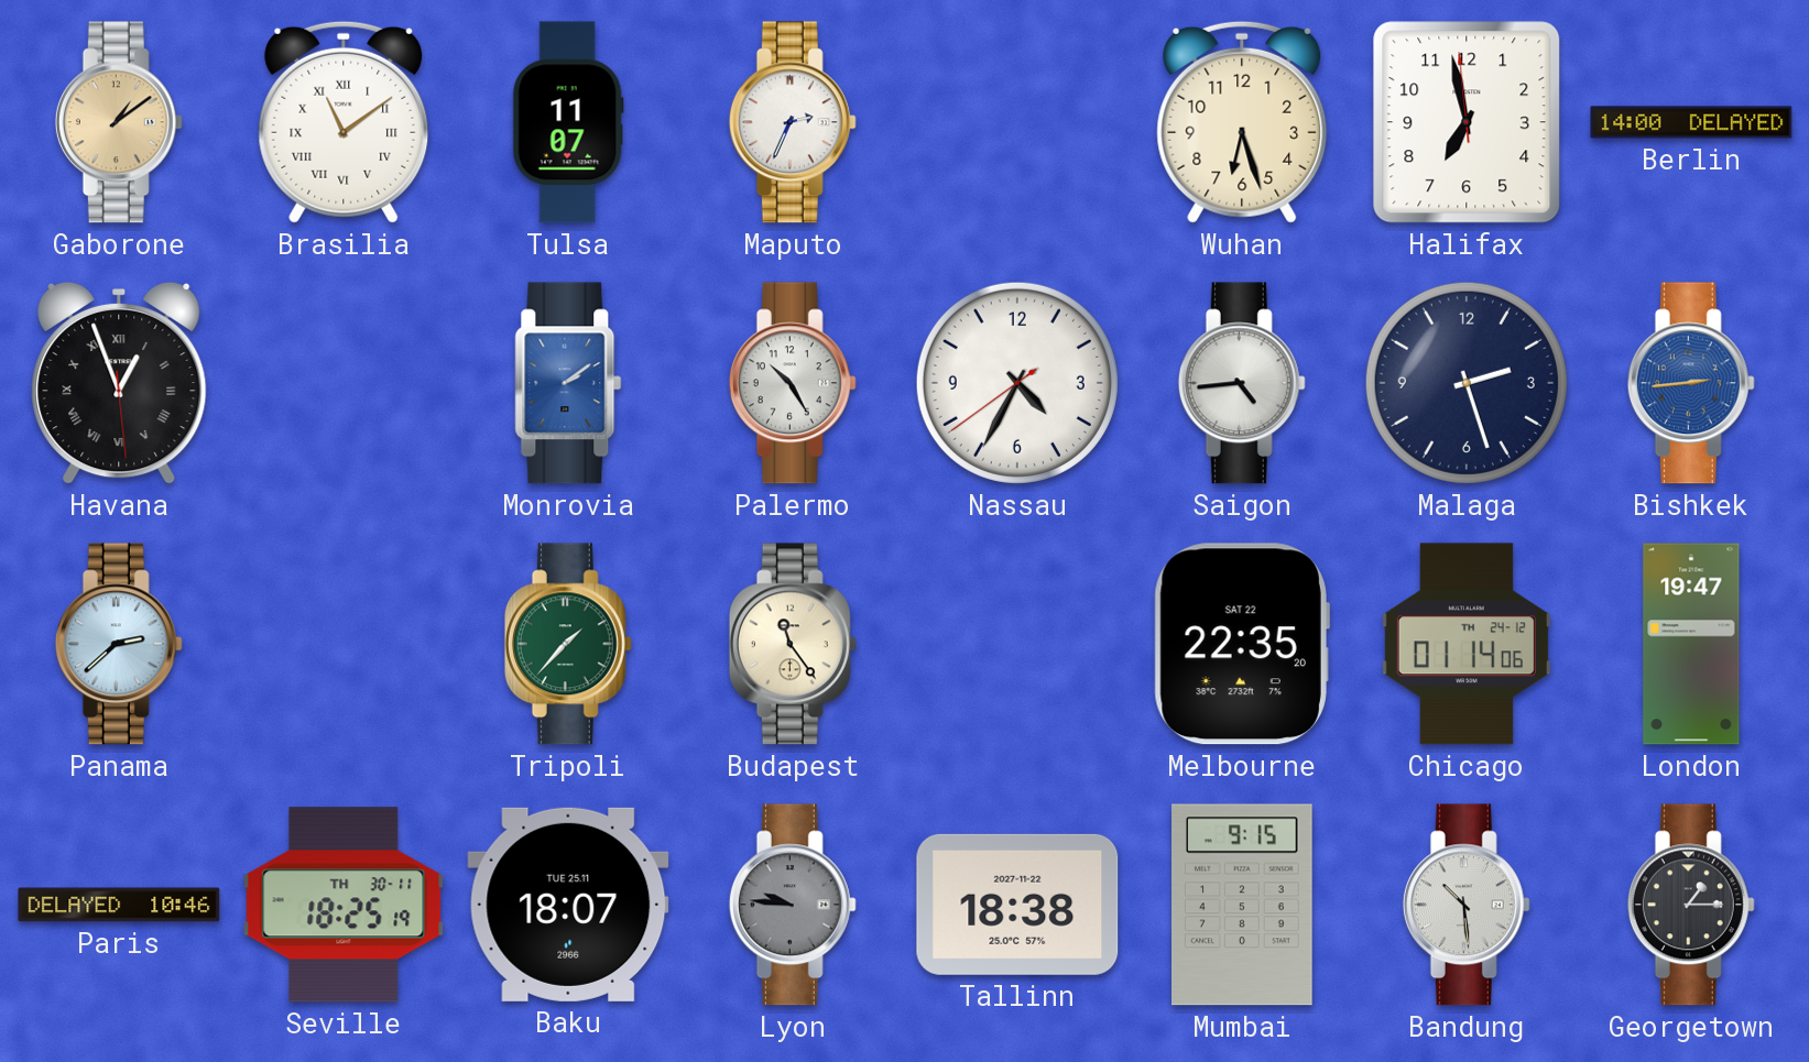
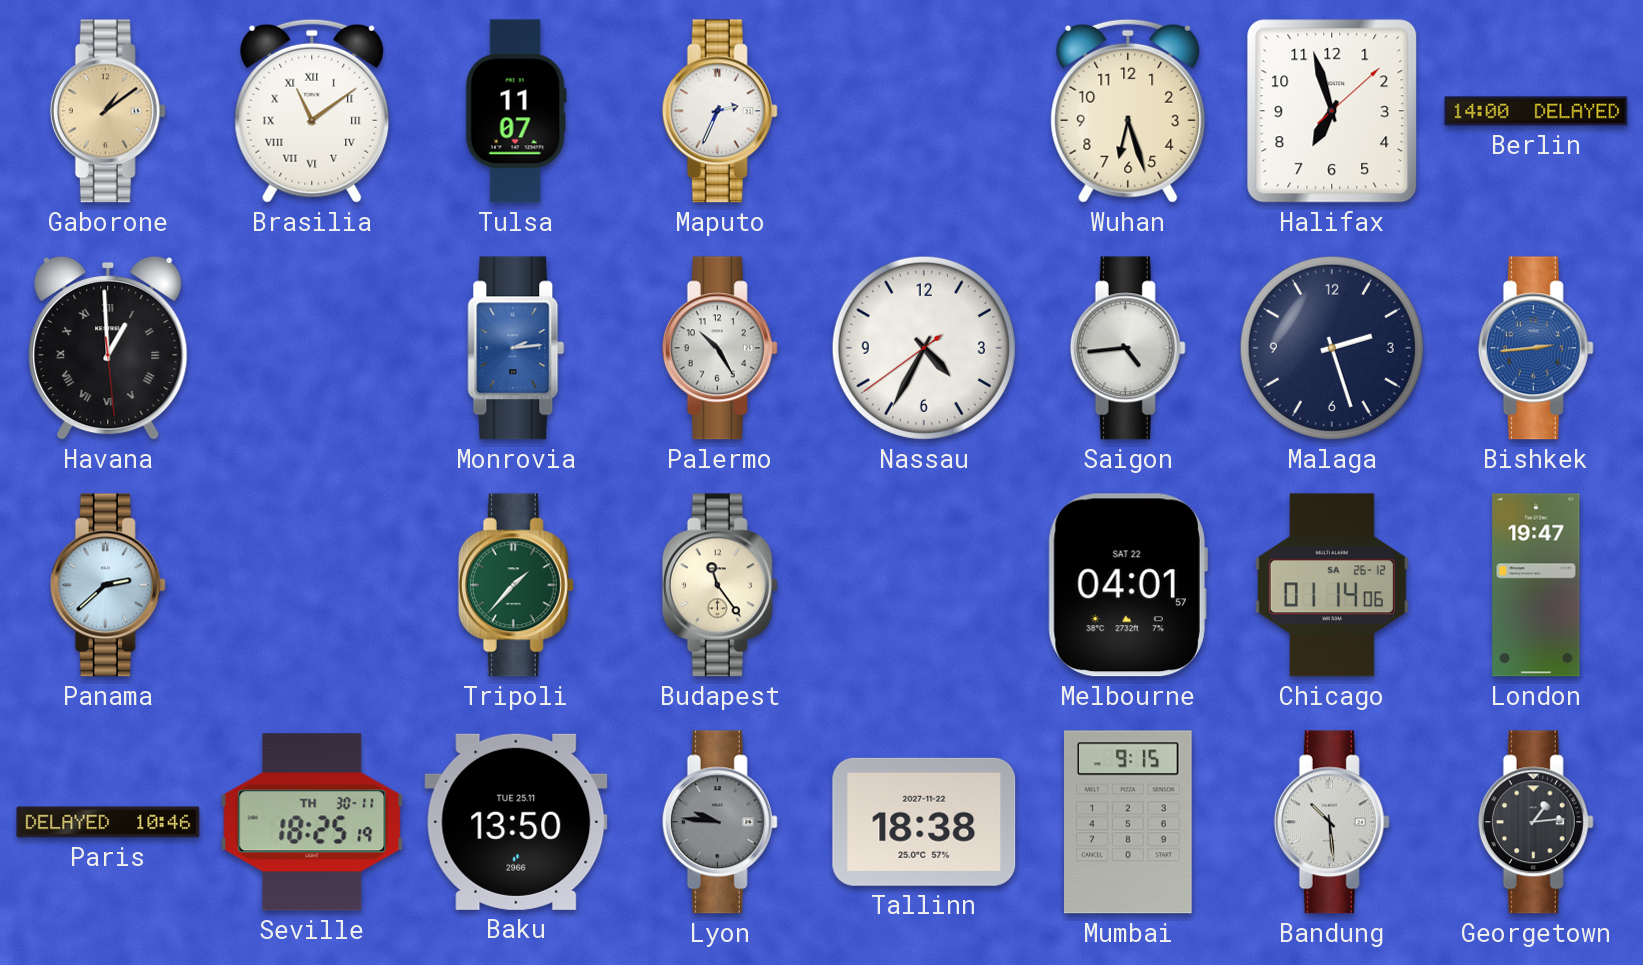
Halifax: 6:57:59 -> 6:57:08
Havana: 12:56 -> 12:59
Monrovia: 2:09 -> 2:14
Melbourne: 22:35 -> 04:01
Chicago date: TH 24-12 -> SA 26-12
Baku: 18:07 -> 13:50
Georgetown: 1:15 -> 1:14
